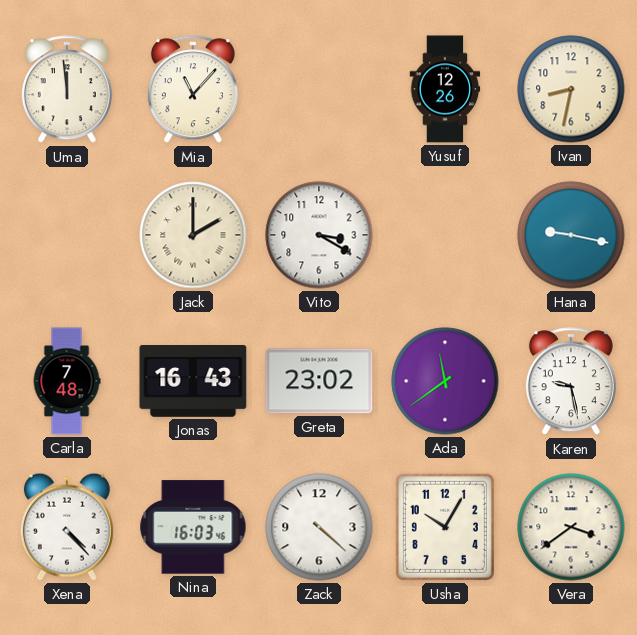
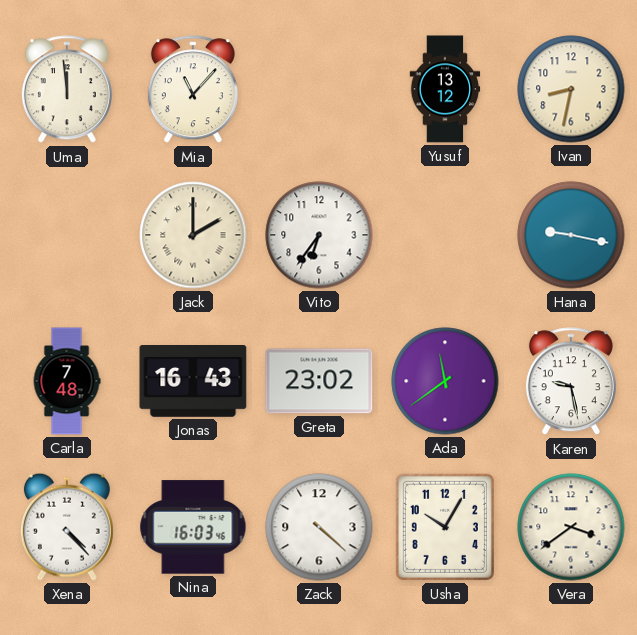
Yusuf: 12:26 -> 13:12
Vito: 3:20 -> 6:36
